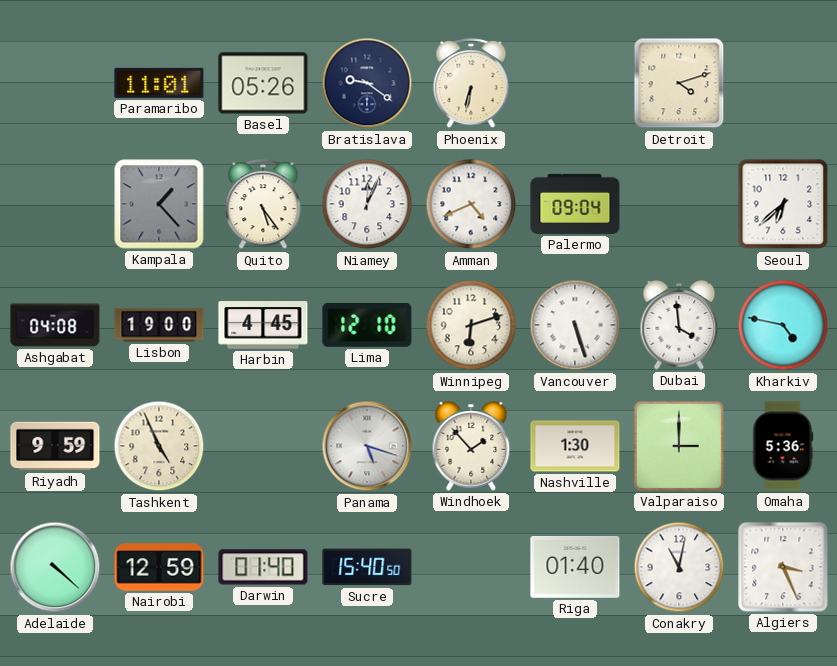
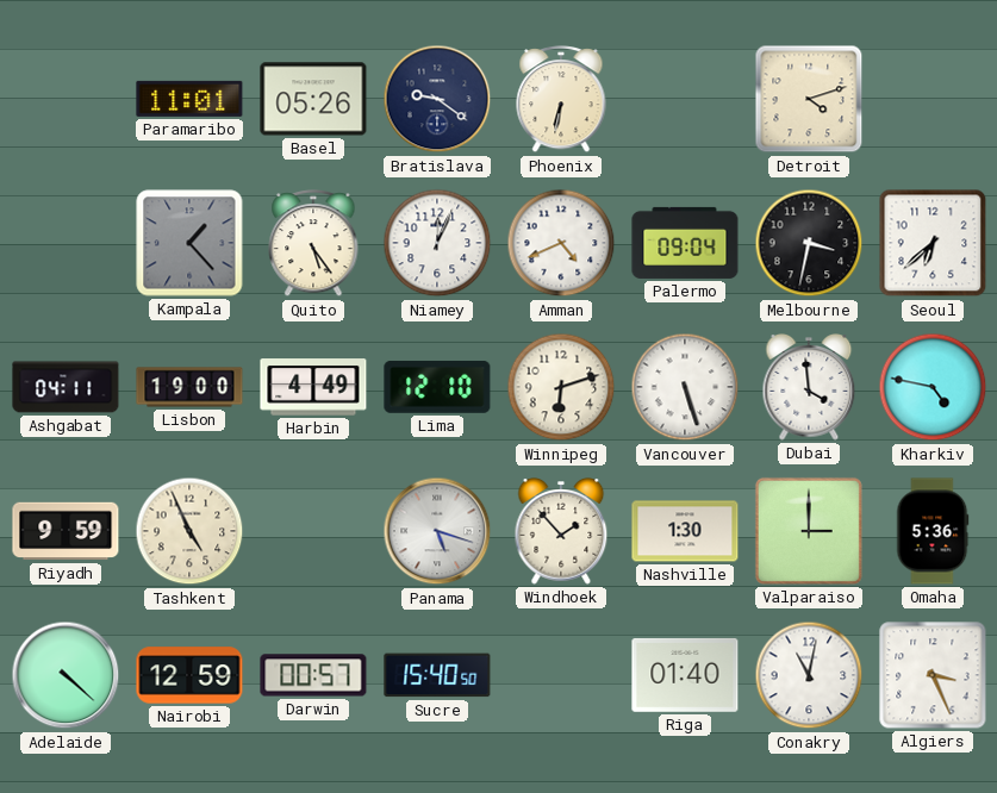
Melbourne: none -> 3:32
Ashgabat: 04:08 -> 04:11
Harbin: 4:45 -> 4:49
Darwin: 01:40 -> 00:57
